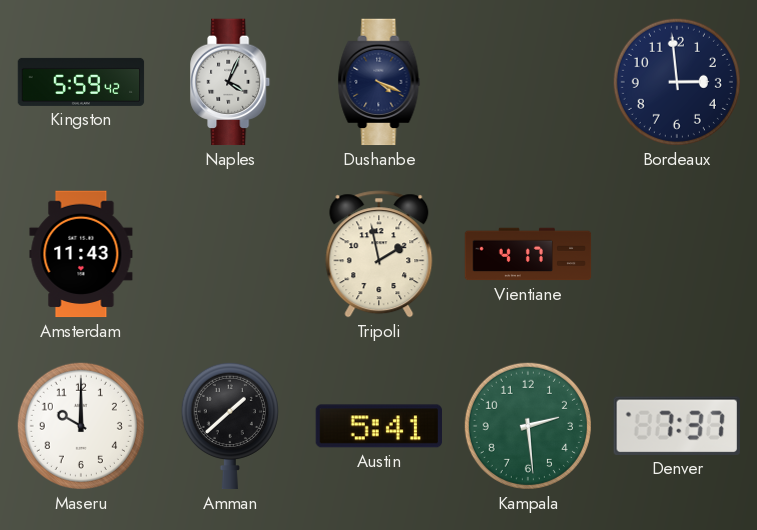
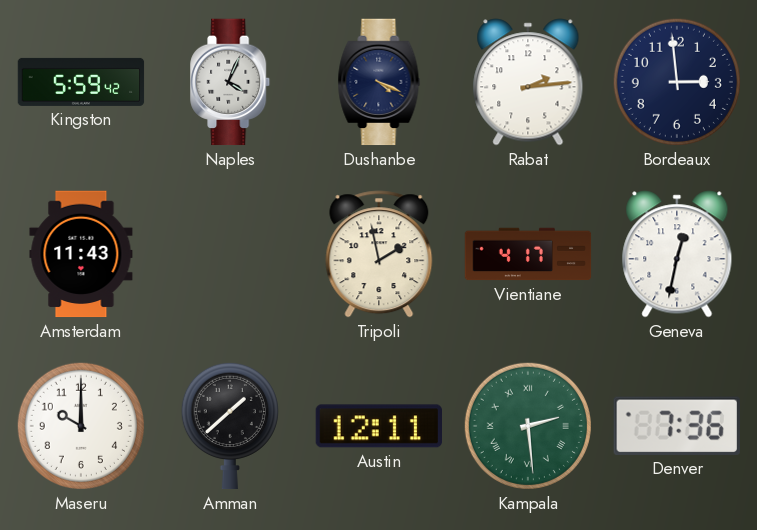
Rabat: none -> 2:14
Geneva: none -> 12:32
Austin: 5:41 -> 12:11
Kampala numerals: Arabic -> Roman
Denver: 7:37 -> 7:36
